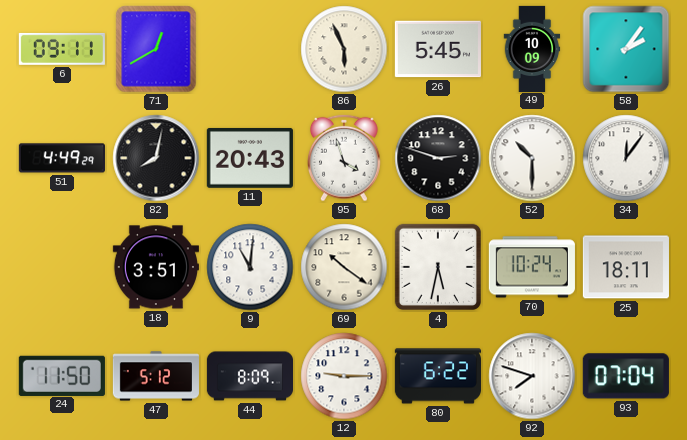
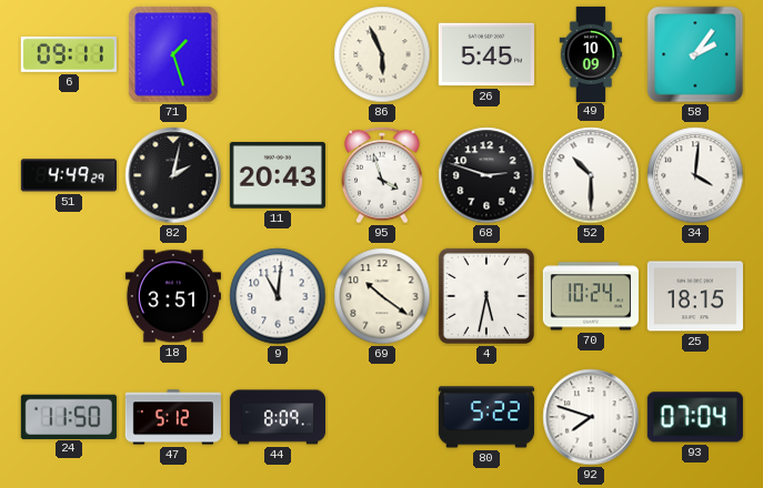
71: 12:40 -> 1:27
82: 8:02 -> 2:02
34: 12:06 -> 4:01
25: 18:11 -> 18:15
12: 9:15 -> none
80: 6:22 -> 5:22
